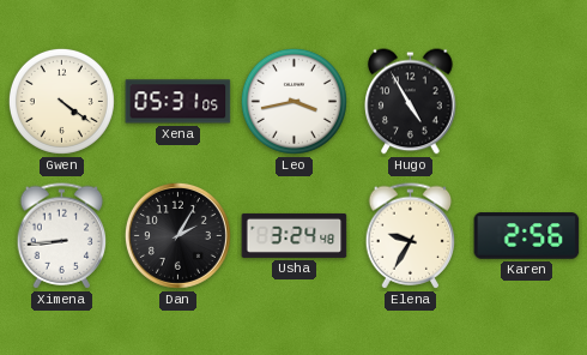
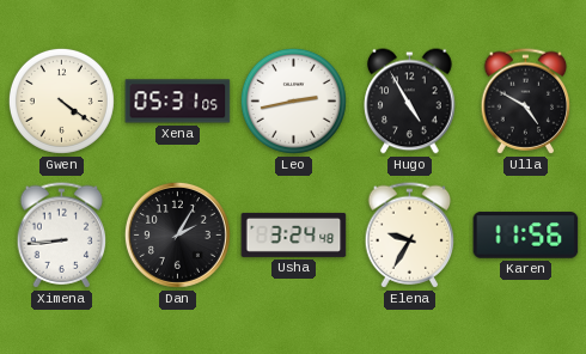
Leo: 3:43 -> 2:43
Ulla: none -> 4:50
Karen: 2:56 -> 11:56
